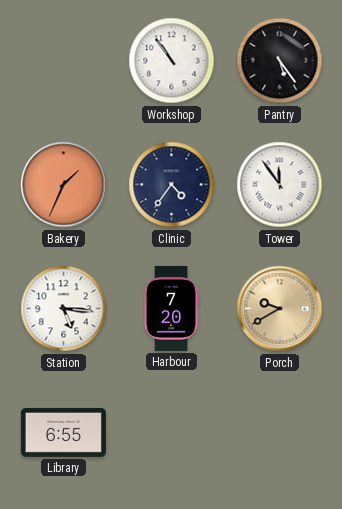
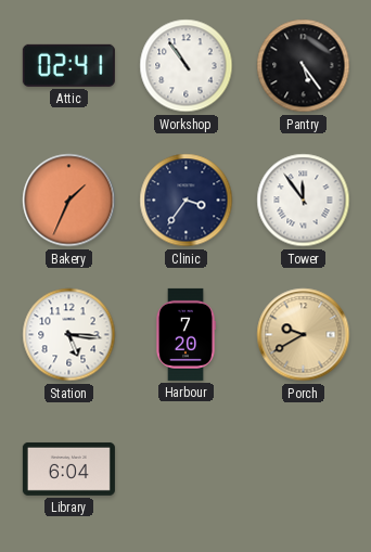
Attic: none -> 02:41
Clinic: 4:36 -> 3:36
Library: 6:55 -> 6:04
